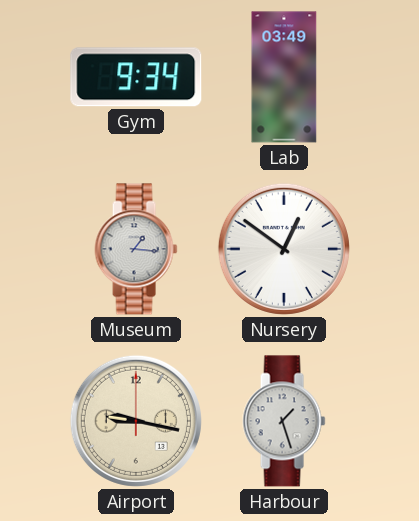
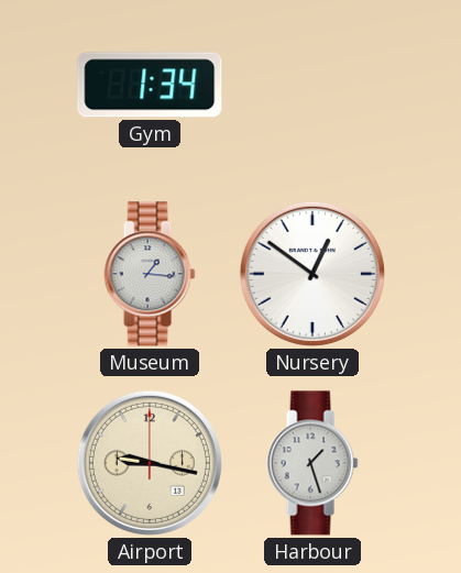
Gym: 9:34 -> 1:34
Lab: 03:49 -> none
